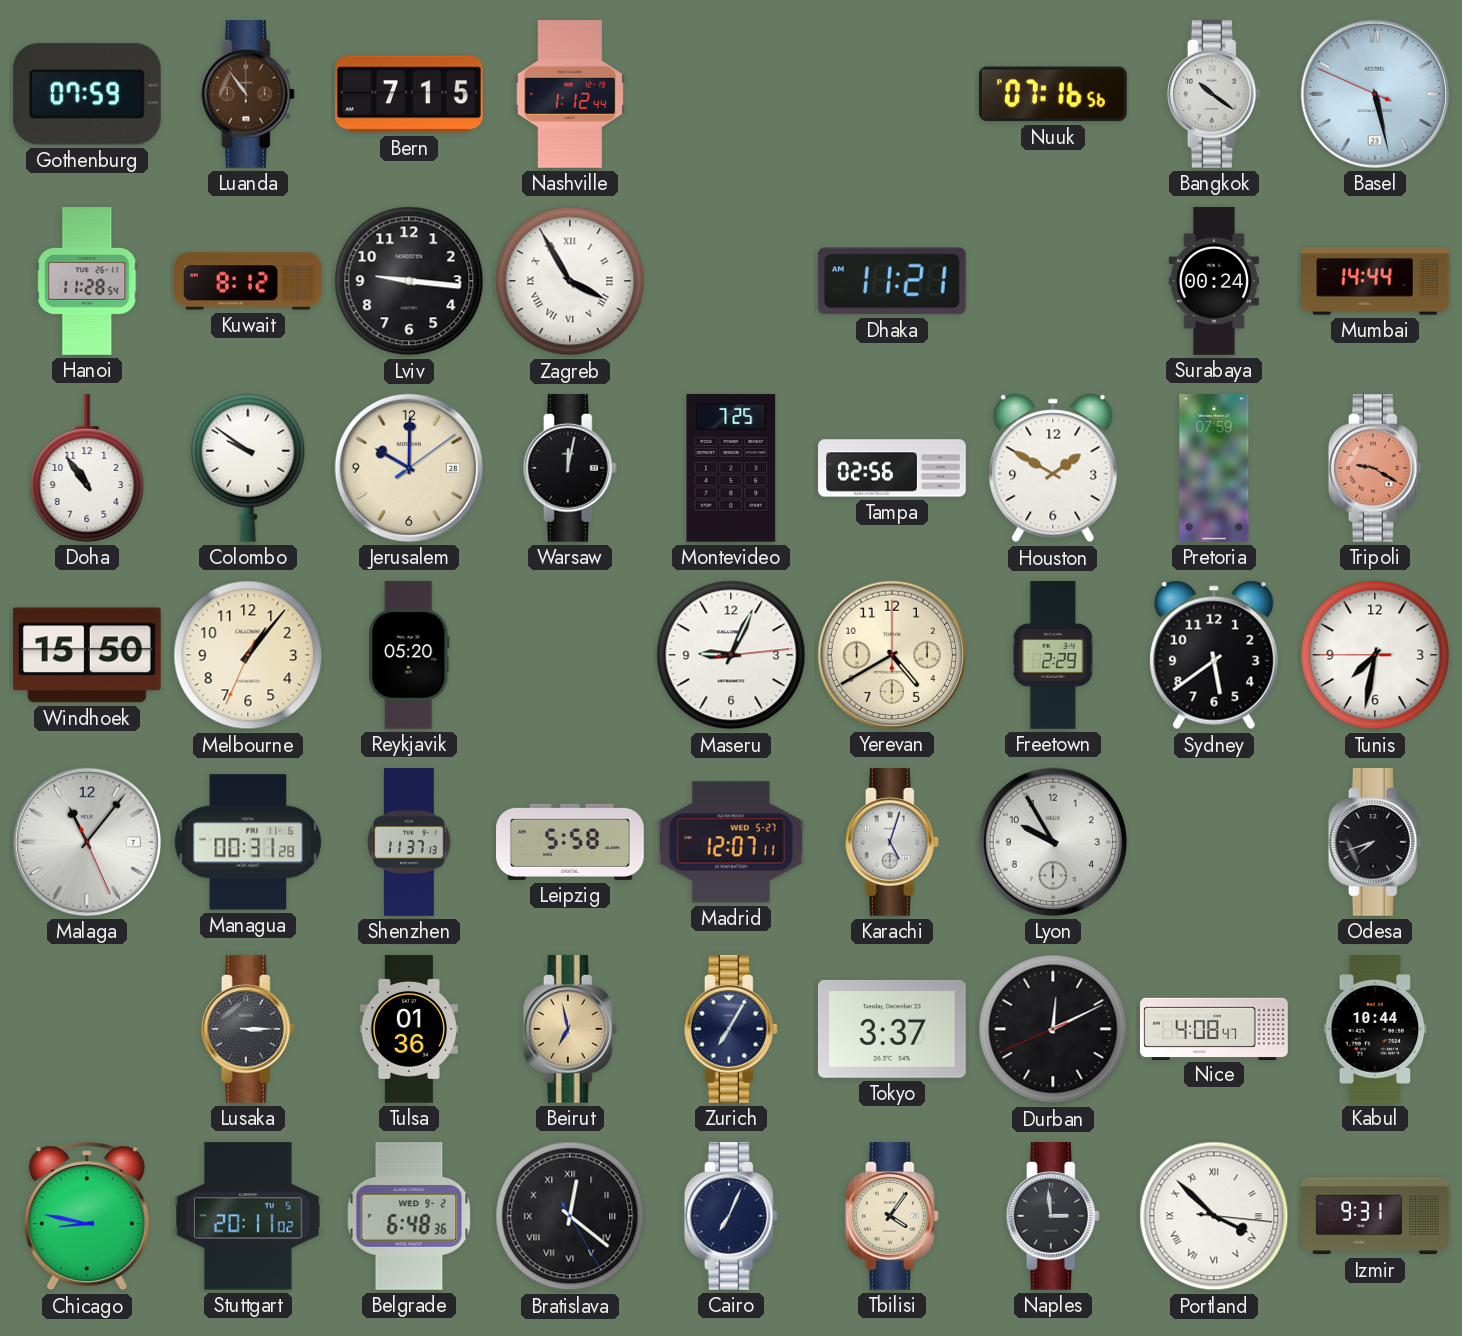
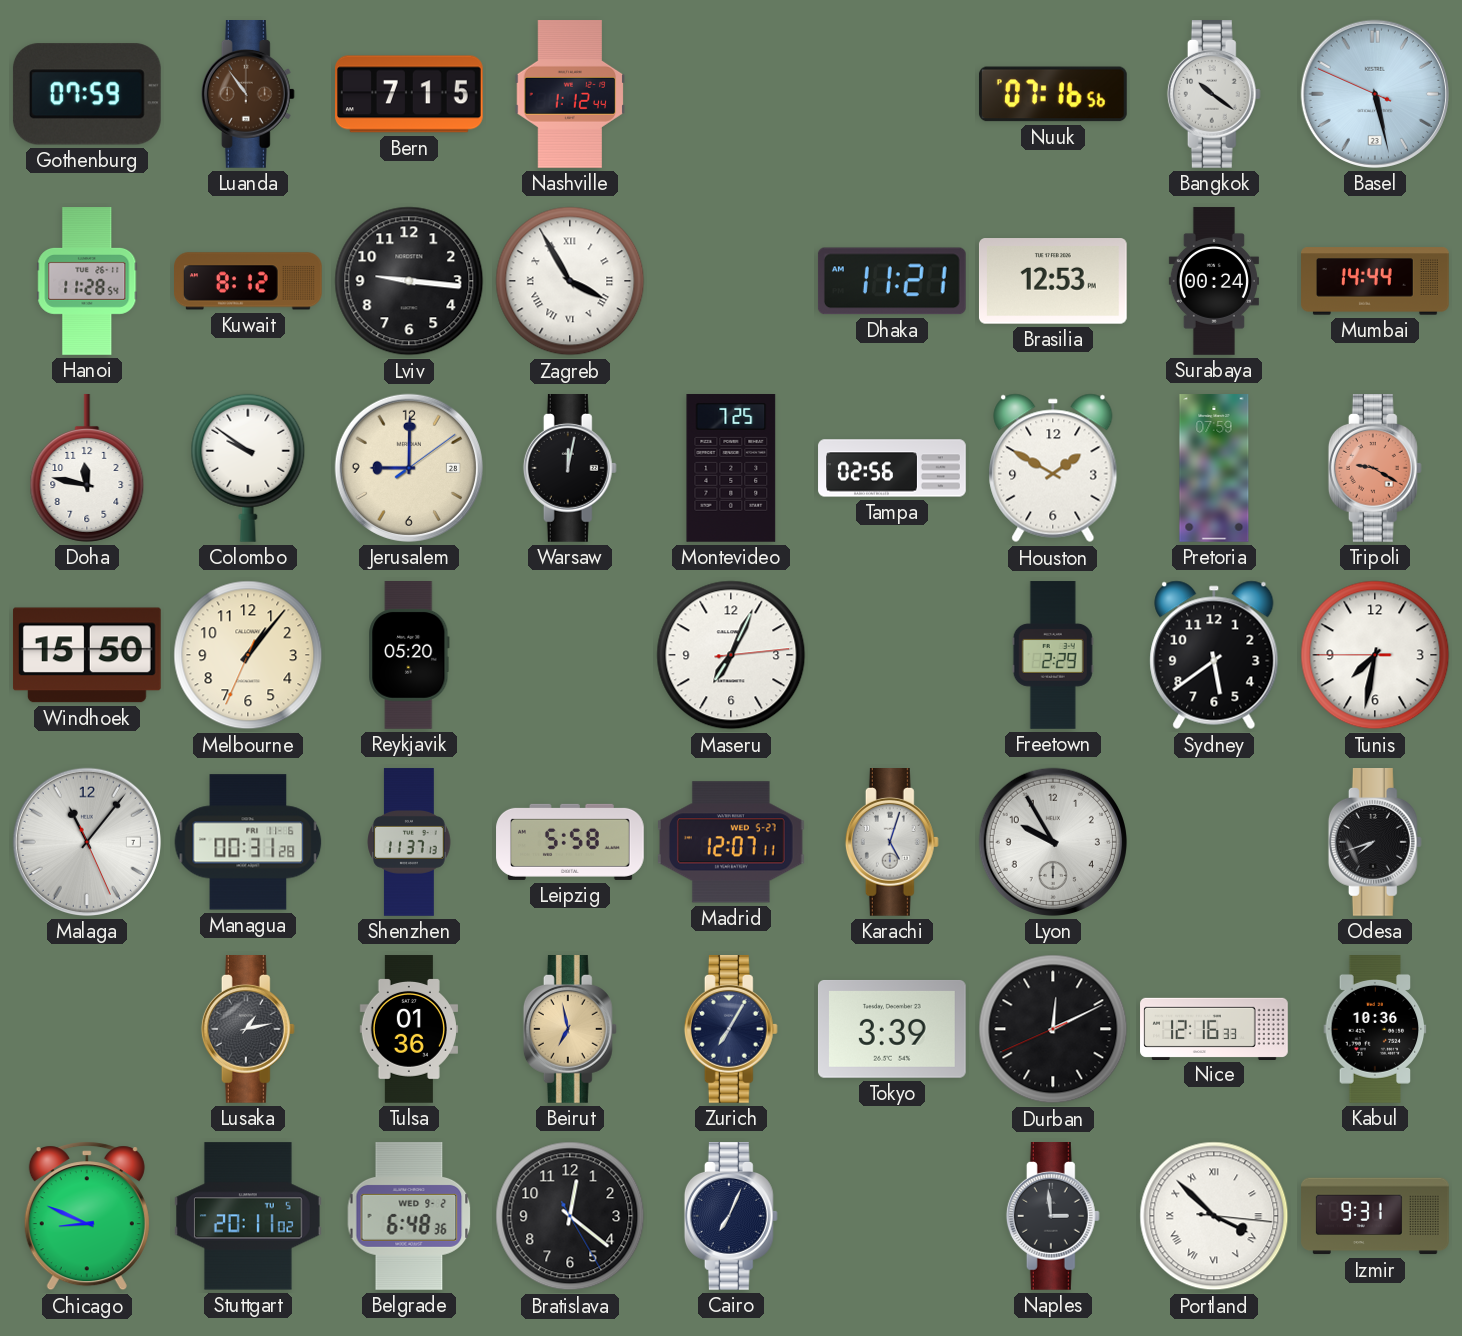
Brasilia: none -> 12:53
Doha: 10:54 -> 11:47
Jerusalem: 10:00 -> 9:00
Maseru: 9:04 -> 7:04
Yerevan: 4:40 -> none
Lusaka: 3:15 -> 1:13
Tokyo: 3:37 -> 3:39
Nice: 4:08 -> 12:16
Kabul: 10:44 -> 10:36
Chicago: 8:47 -> 8:49
Bratislava numerals: Roman -> Arabic
Tbilisi: 4:06 -> none
